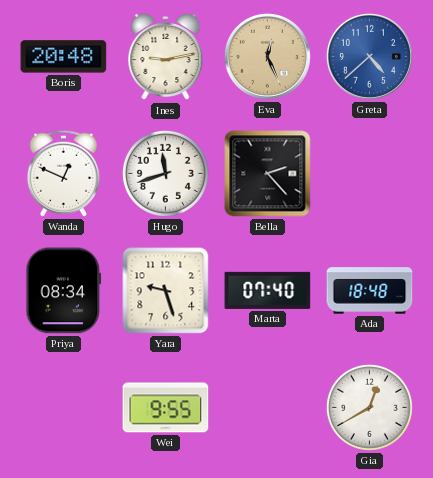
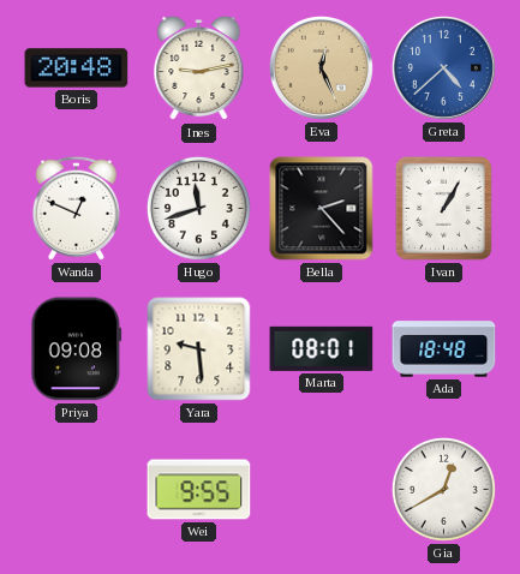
Ivan: none -> 1:05
Priya: 08:34 -> 09:08
Yara: 9:27 -> 9:29
Marta: 07:40 -> 08:01
